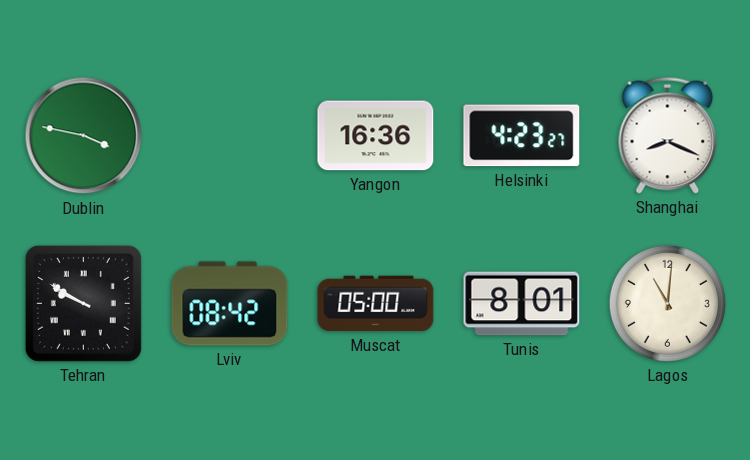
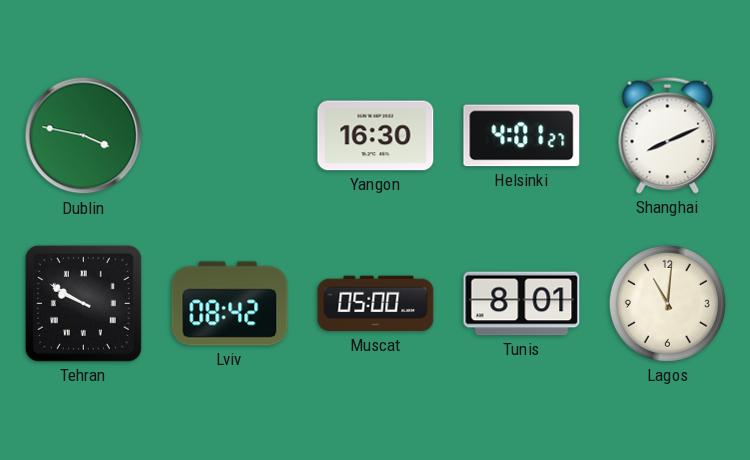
Yangon: 16:36 -> 16:30
Helsinki: 4:23 -> 4:01
Shanghai: 8:19 -> 8:11
